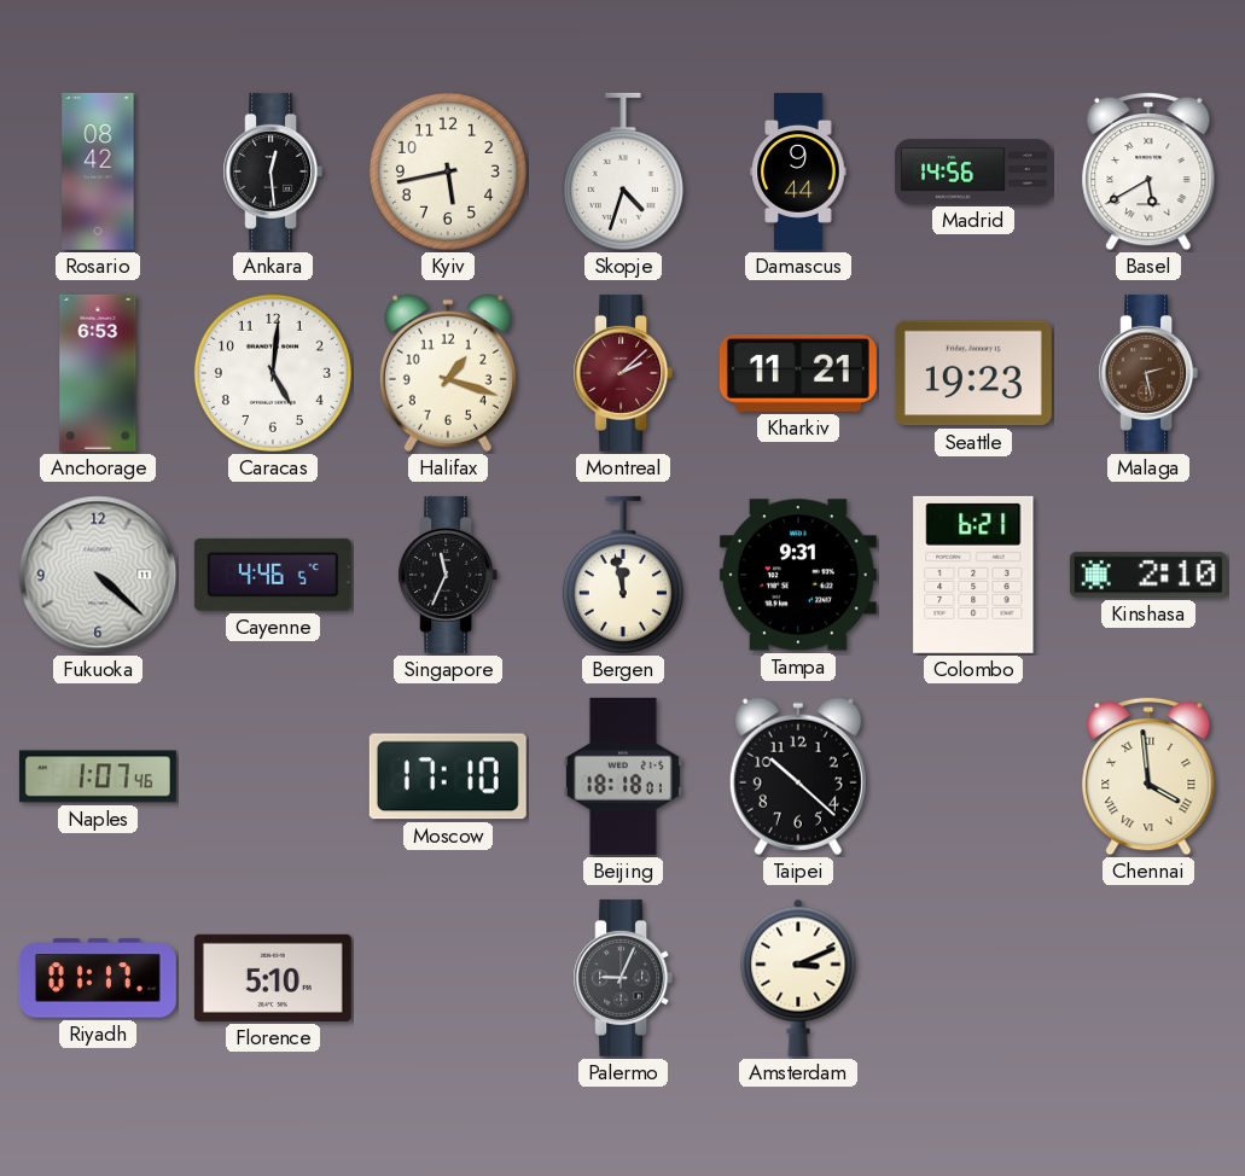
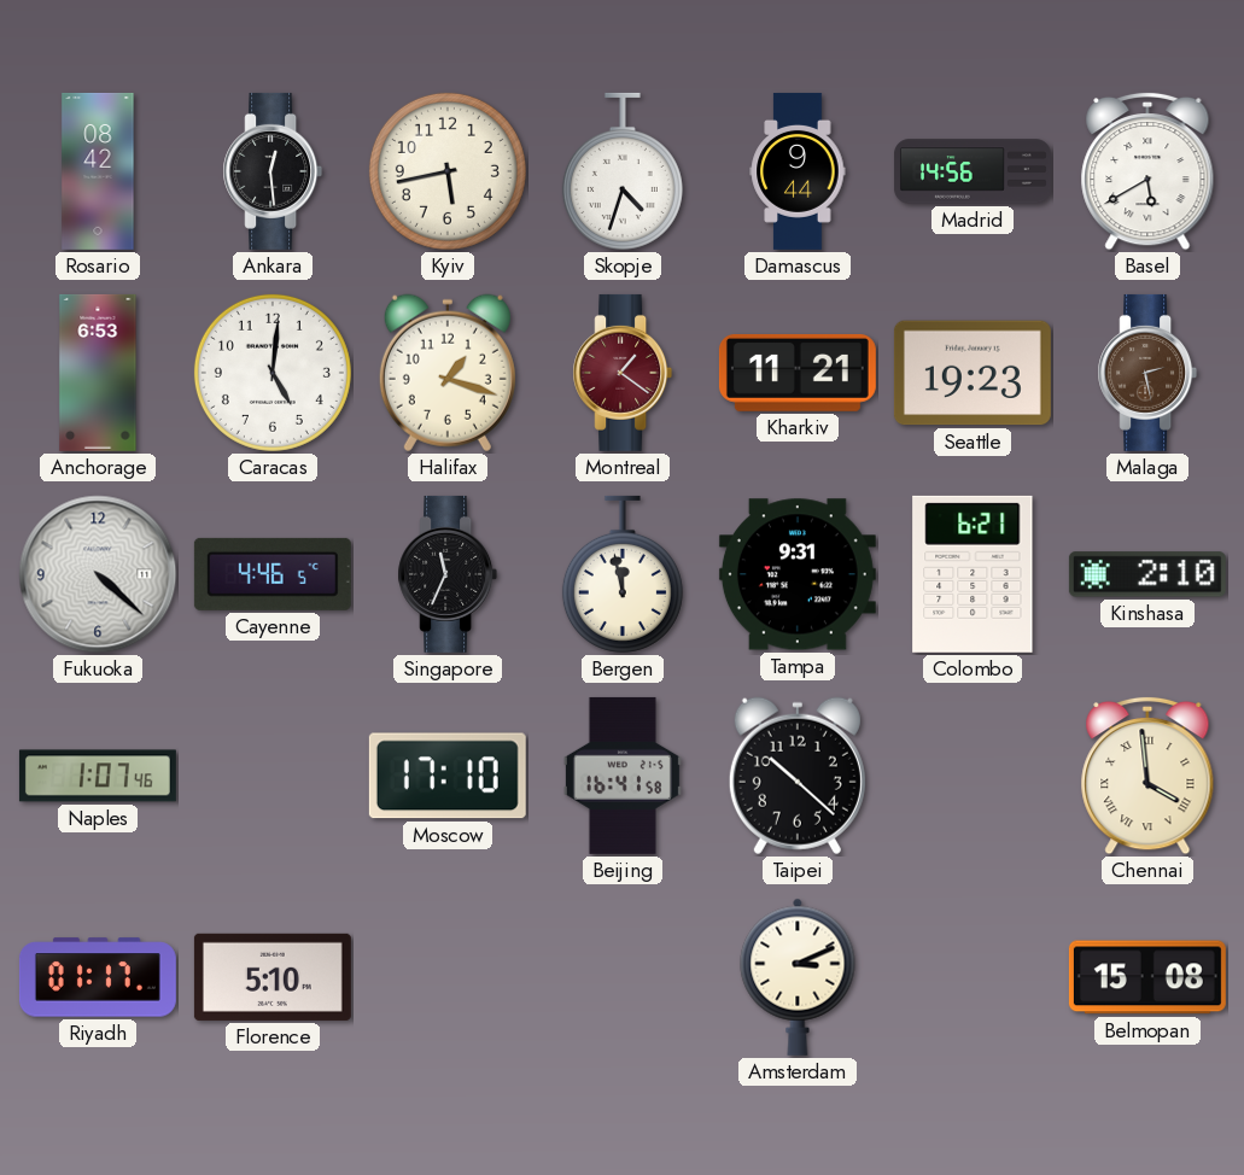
Montreal: 2:08 -> 1:21
Beijing: 18:18 -> 16:41
Palermo: 9:04 -> none
Belmopan: none -> 15:08
